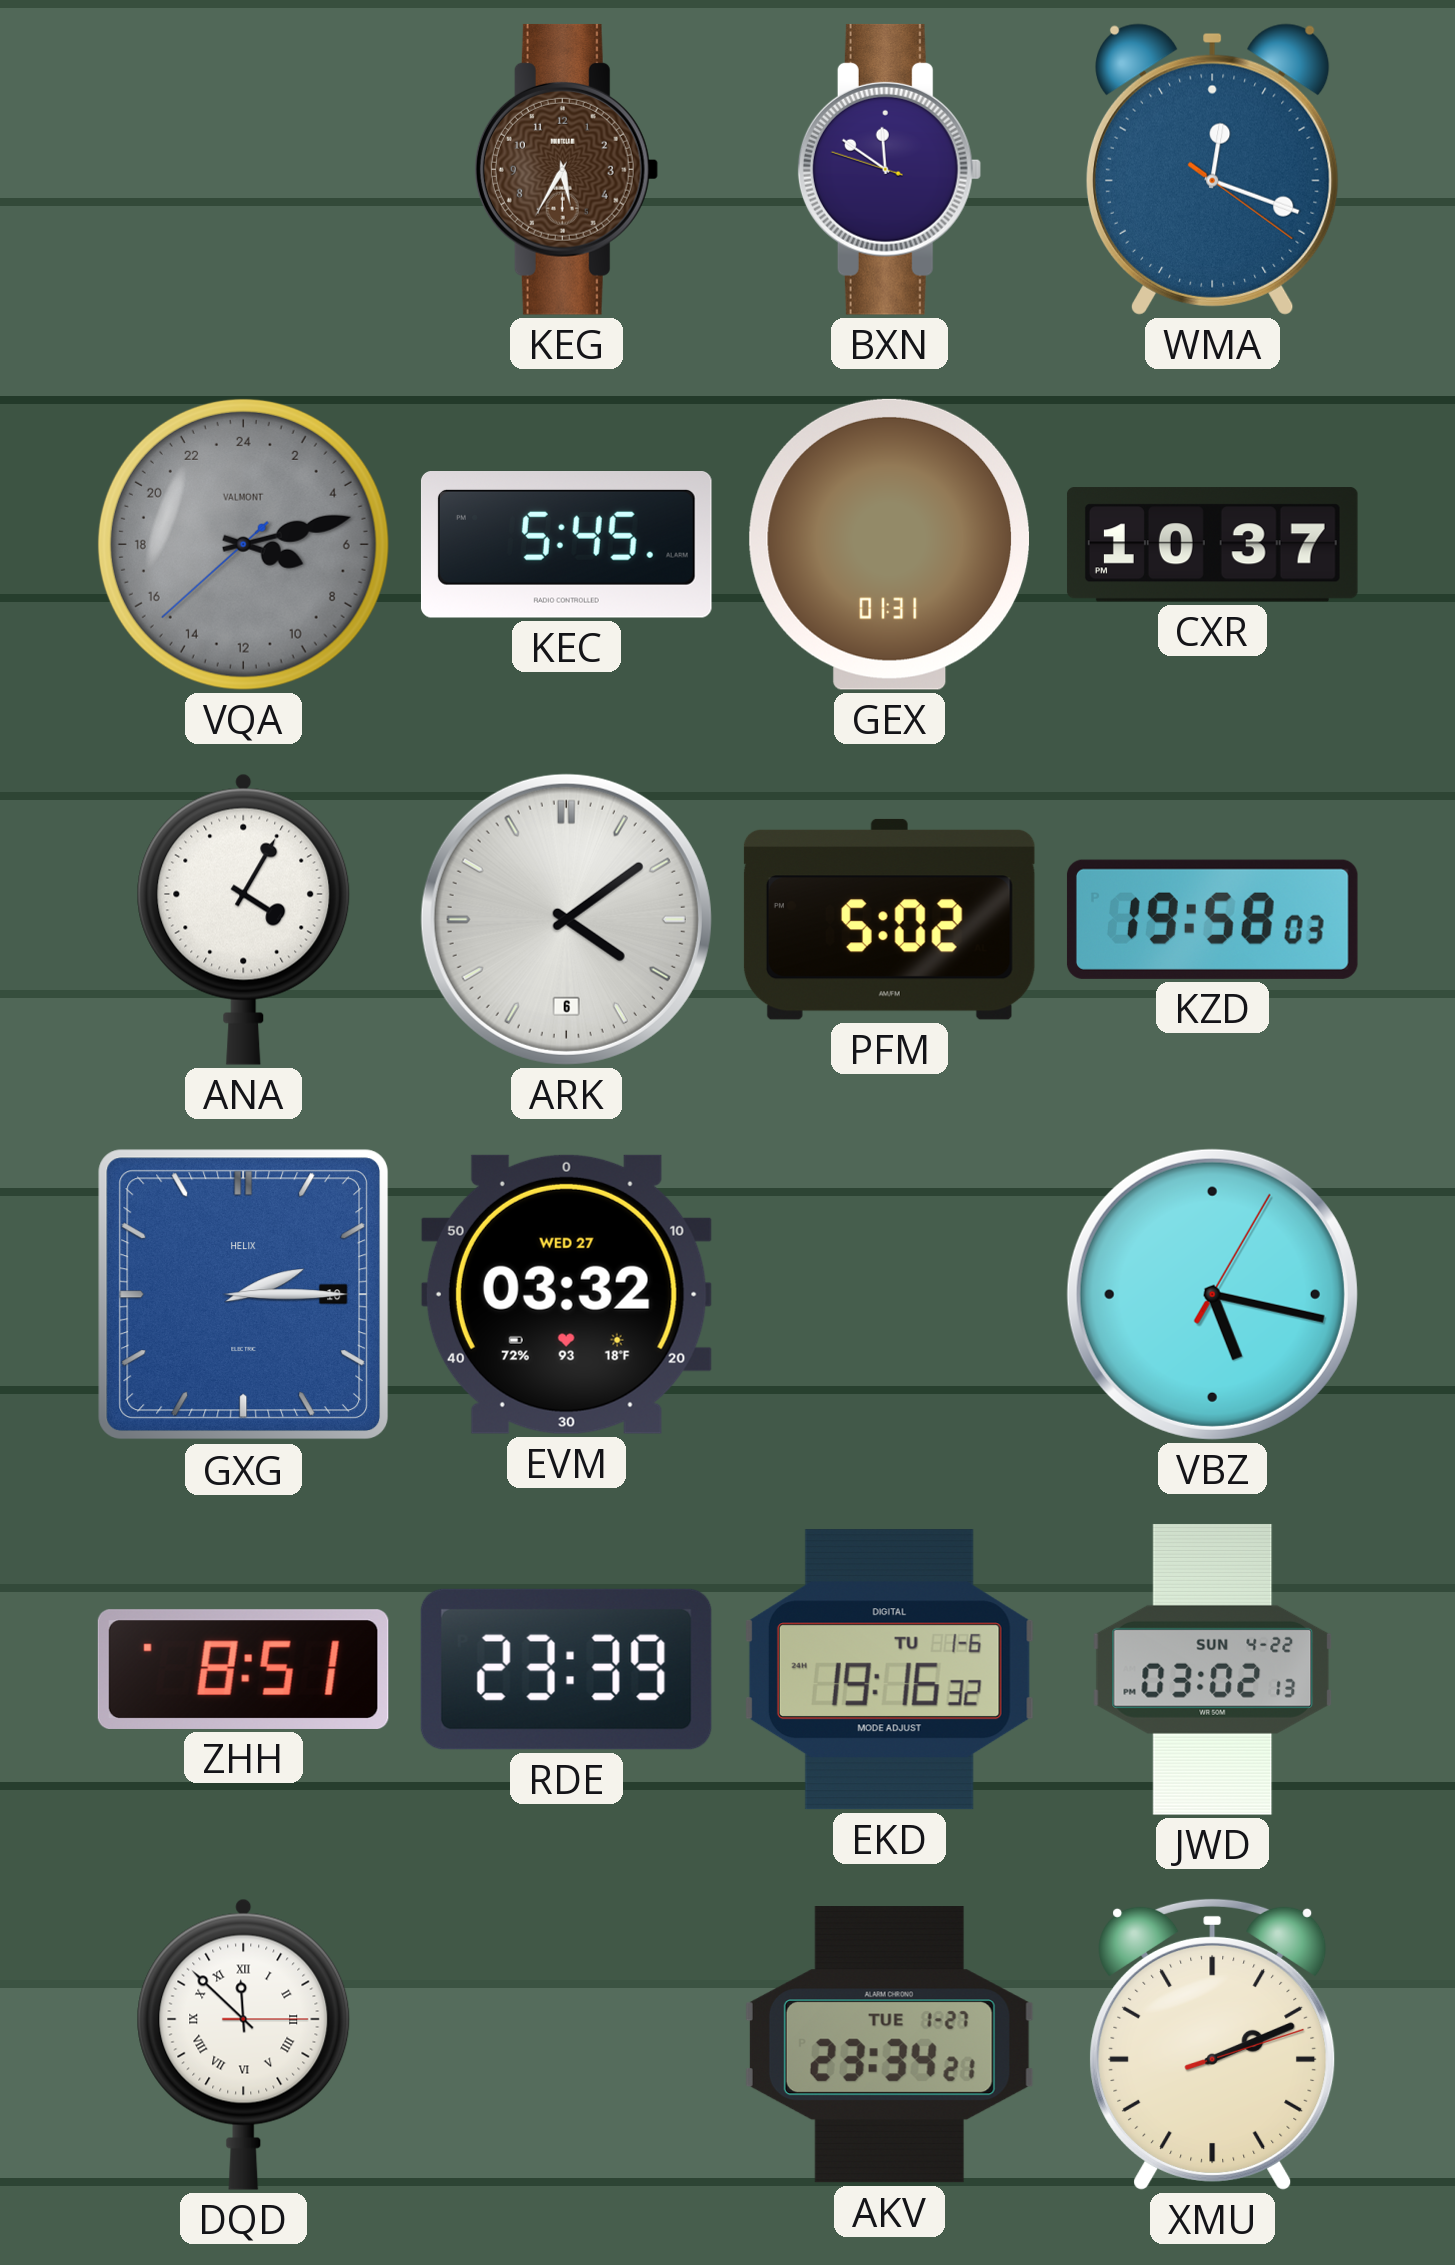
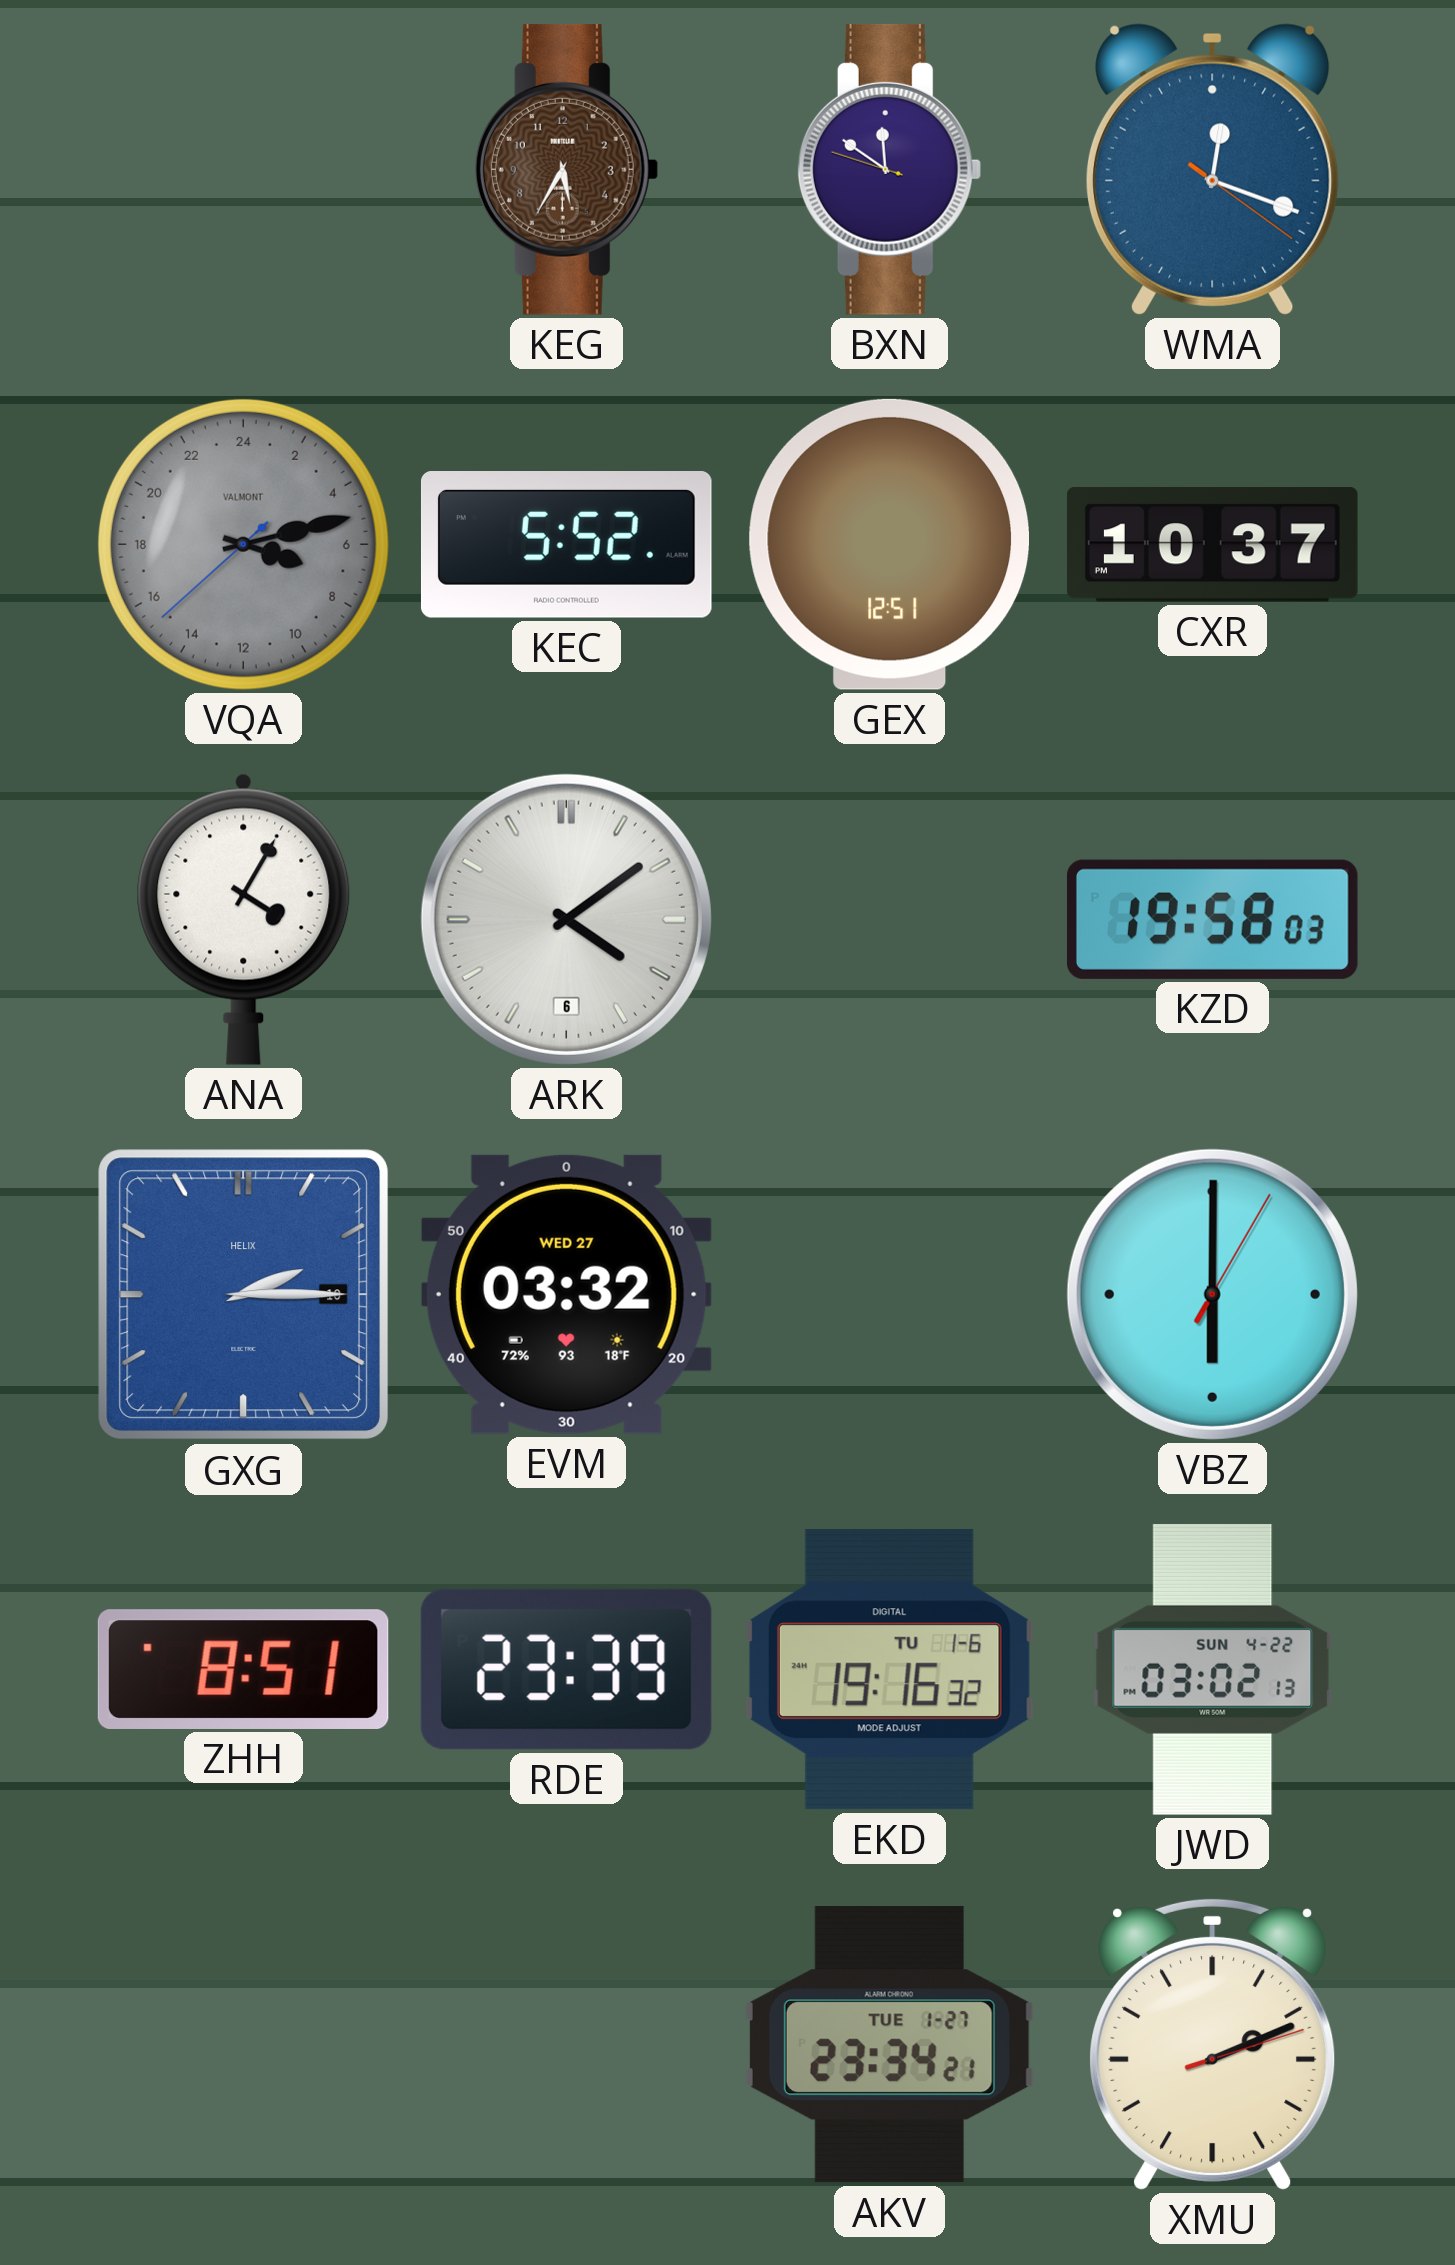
KEC: 5:45 -> 5:52
GEX: 01:31 -> 12:51
PFM: 5:02 -> none
VBZ: 5:17 -> 6:00
DQD: 11:52 -> none
